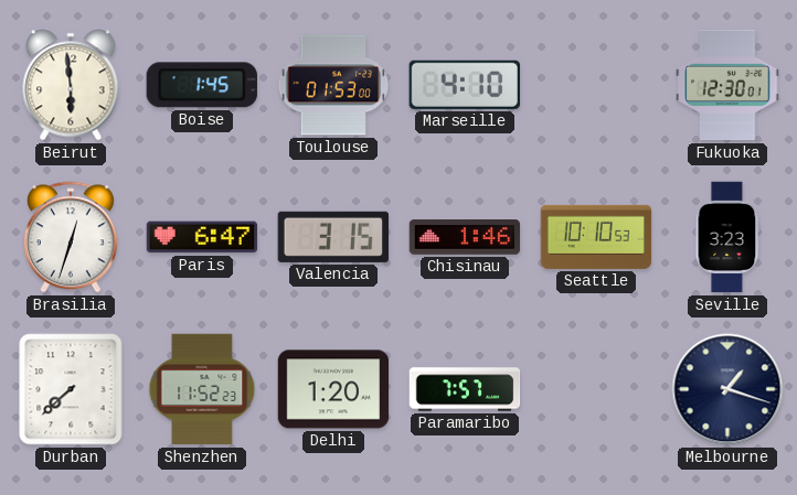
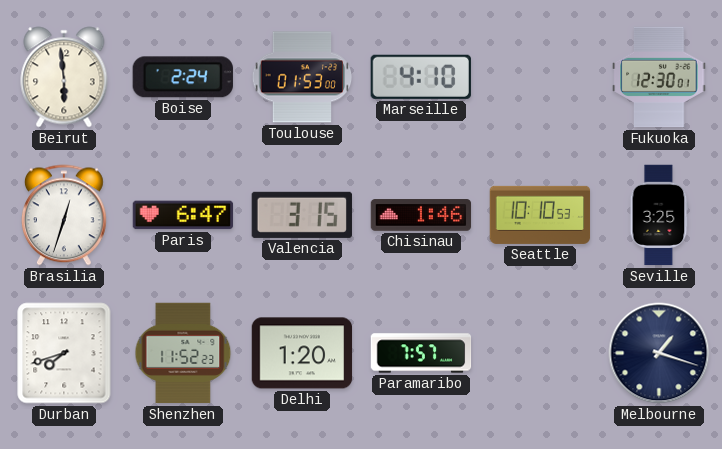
Boise: 1:45 -> 2:24
Seville: 3:23 -> 3:25
Durban: 7:38 -> 7:42
